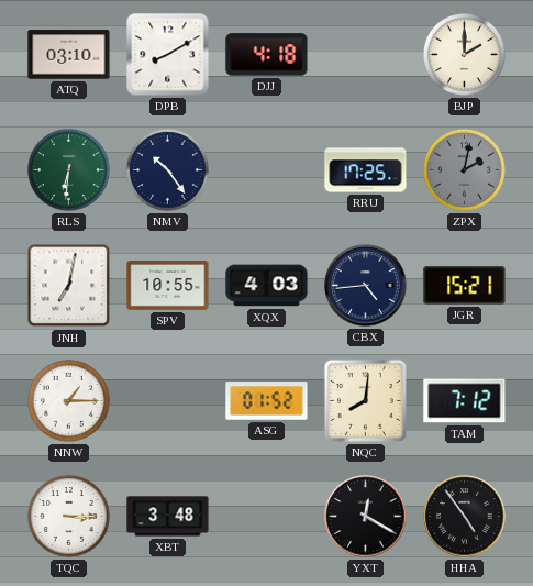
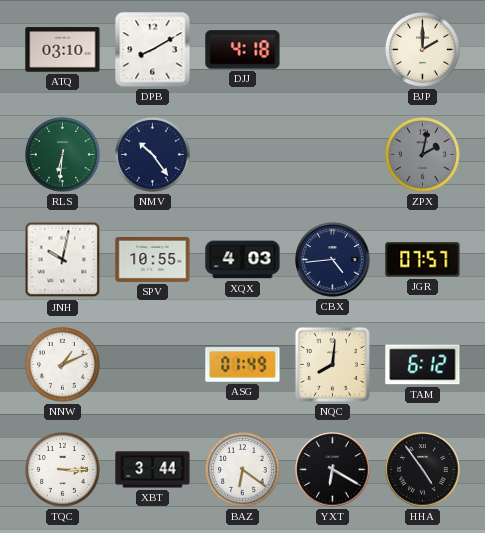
RRU: 17:25 -> none
JNH: 7:02 -> 10:02
JGR: 15:21 -> 07:57
NNW: 1:15 -> 1:11
ASG: 01:52 -> 01:49
TAM: 7:12 -> 6:12
XBT: 3:48 -> 3:44
BAZ: none -> 6:21
YXT: 12:20 -> 6:20
